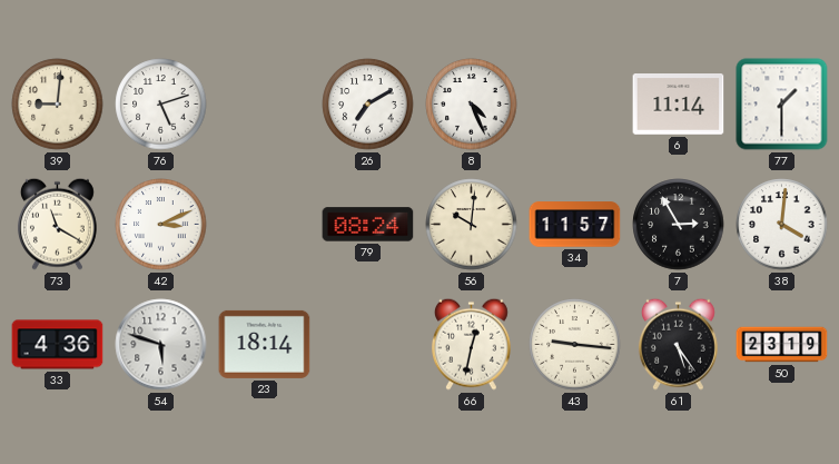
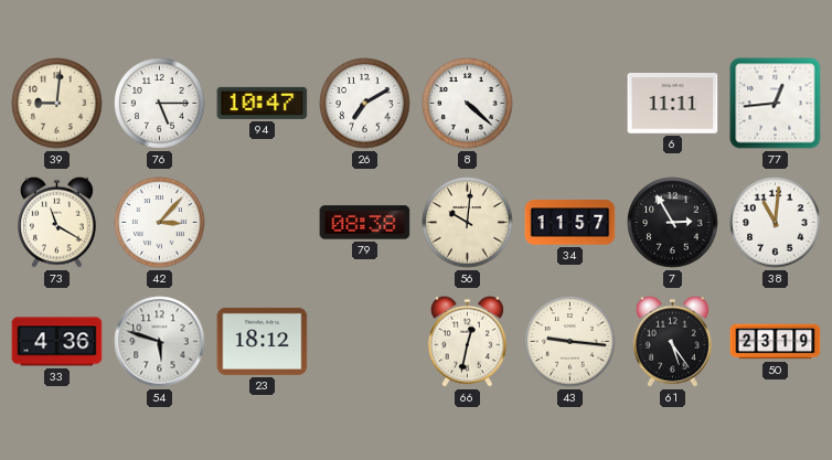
76: 5:12 -> 5:15
94: none -> 10:47
8: 4:26 -> 4:22
6: 11:14 -> 11:11
77: 1:30 -> 12:44
42: 3:11 -> 3:07
79: 08:24 -> 08:38
38: 4:01 -> 11:01
23: 18:14 -> 18:12
